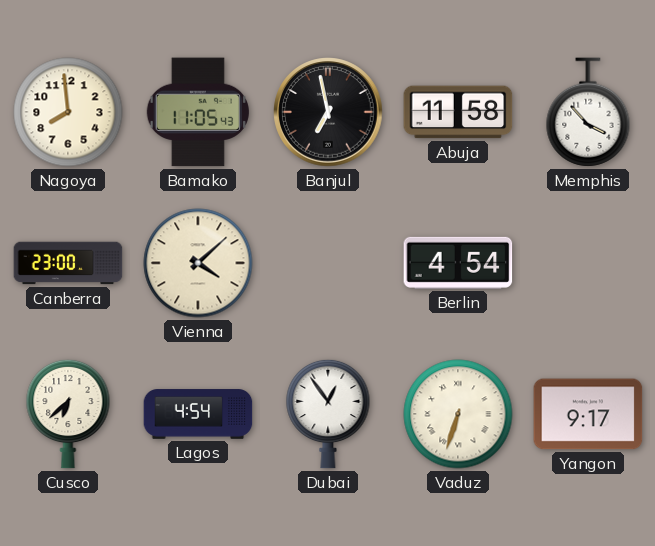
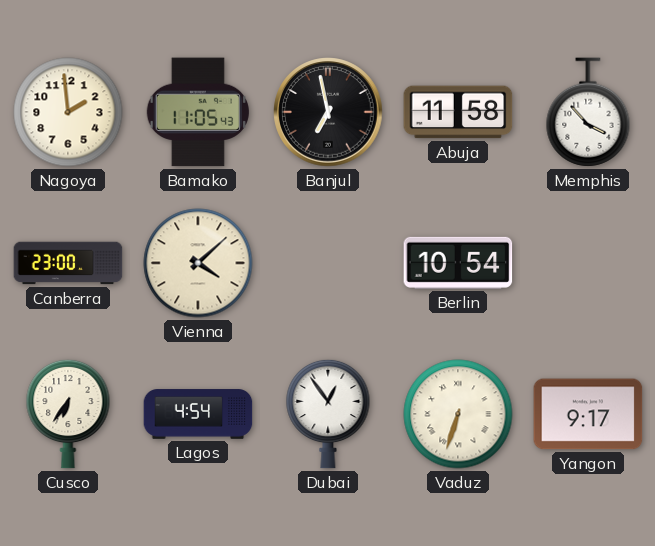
Nagoya: 7:59 -> 1:59
Berlin: 4:54 -> 10:54
Cusco: 6:38 -> 6:36
